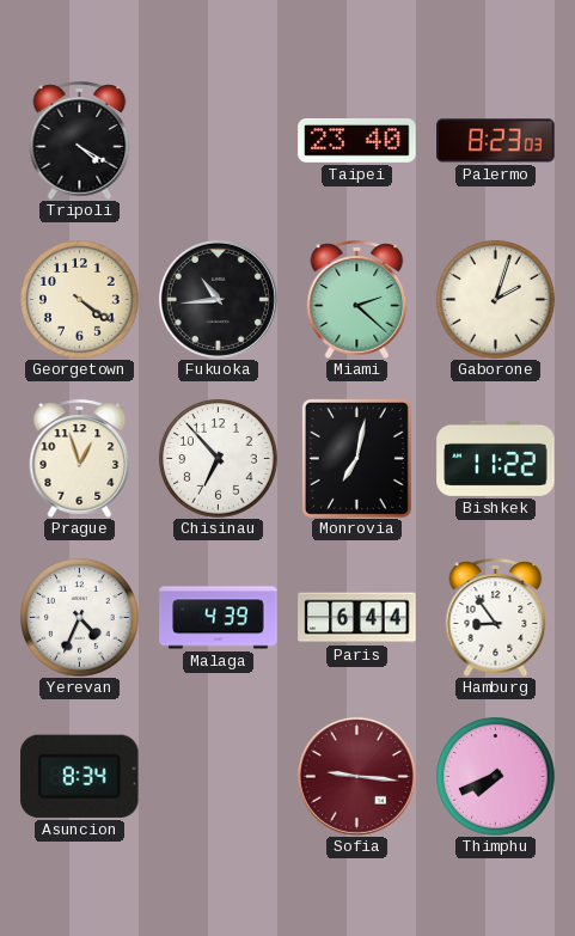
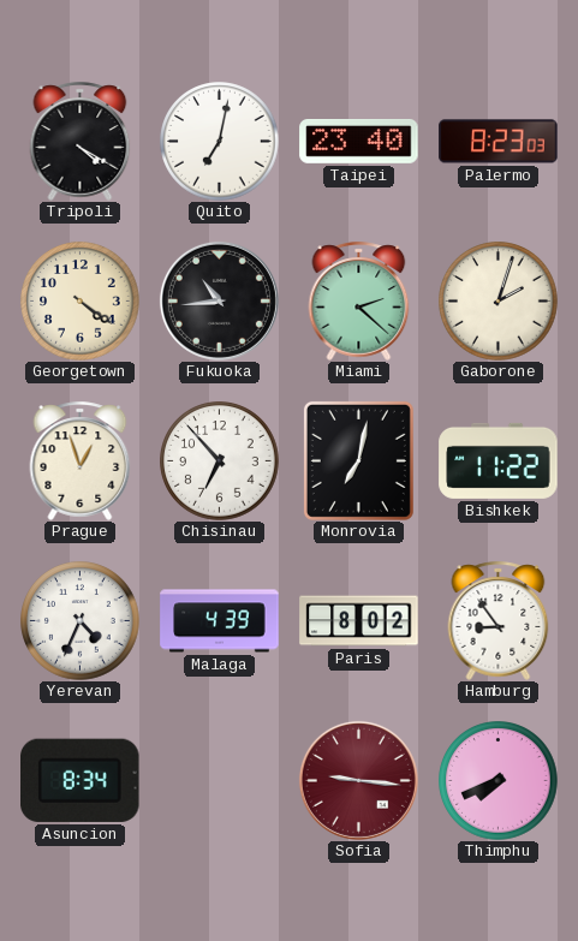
Quito: none -> 7:02
Paris: 6:44 -> 8:02
